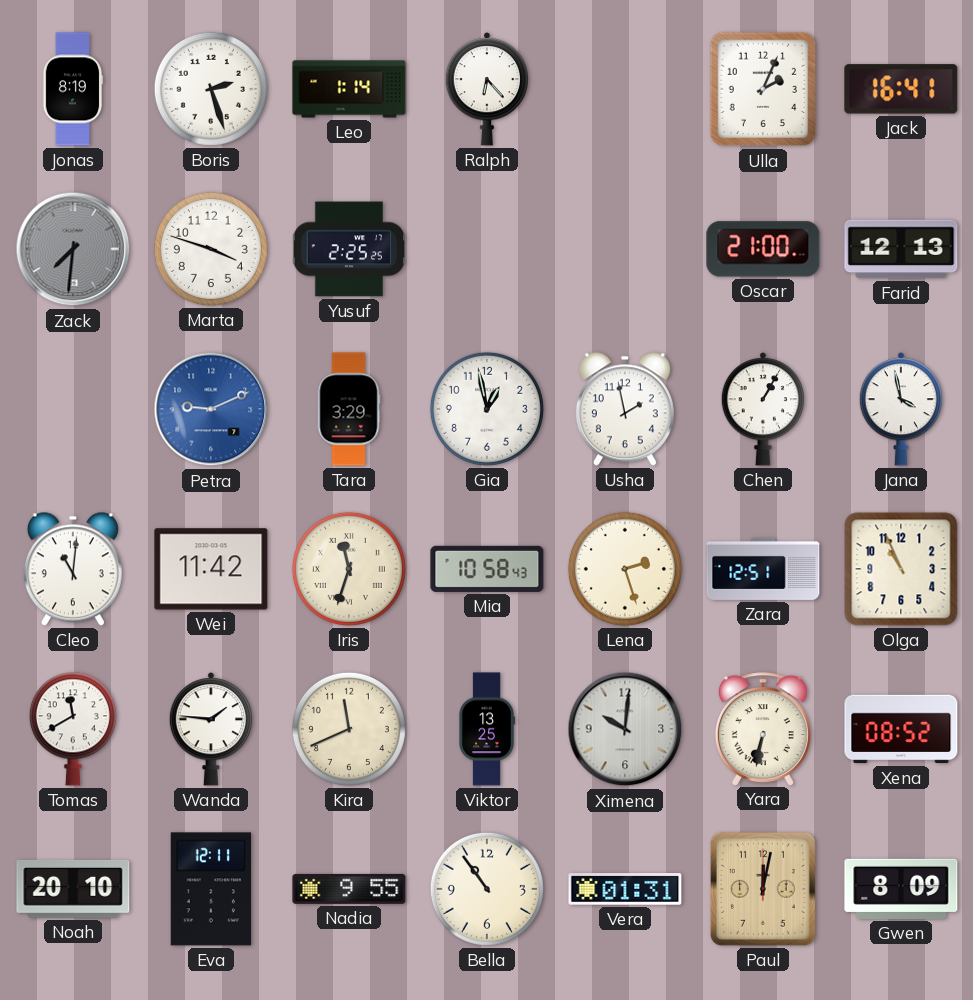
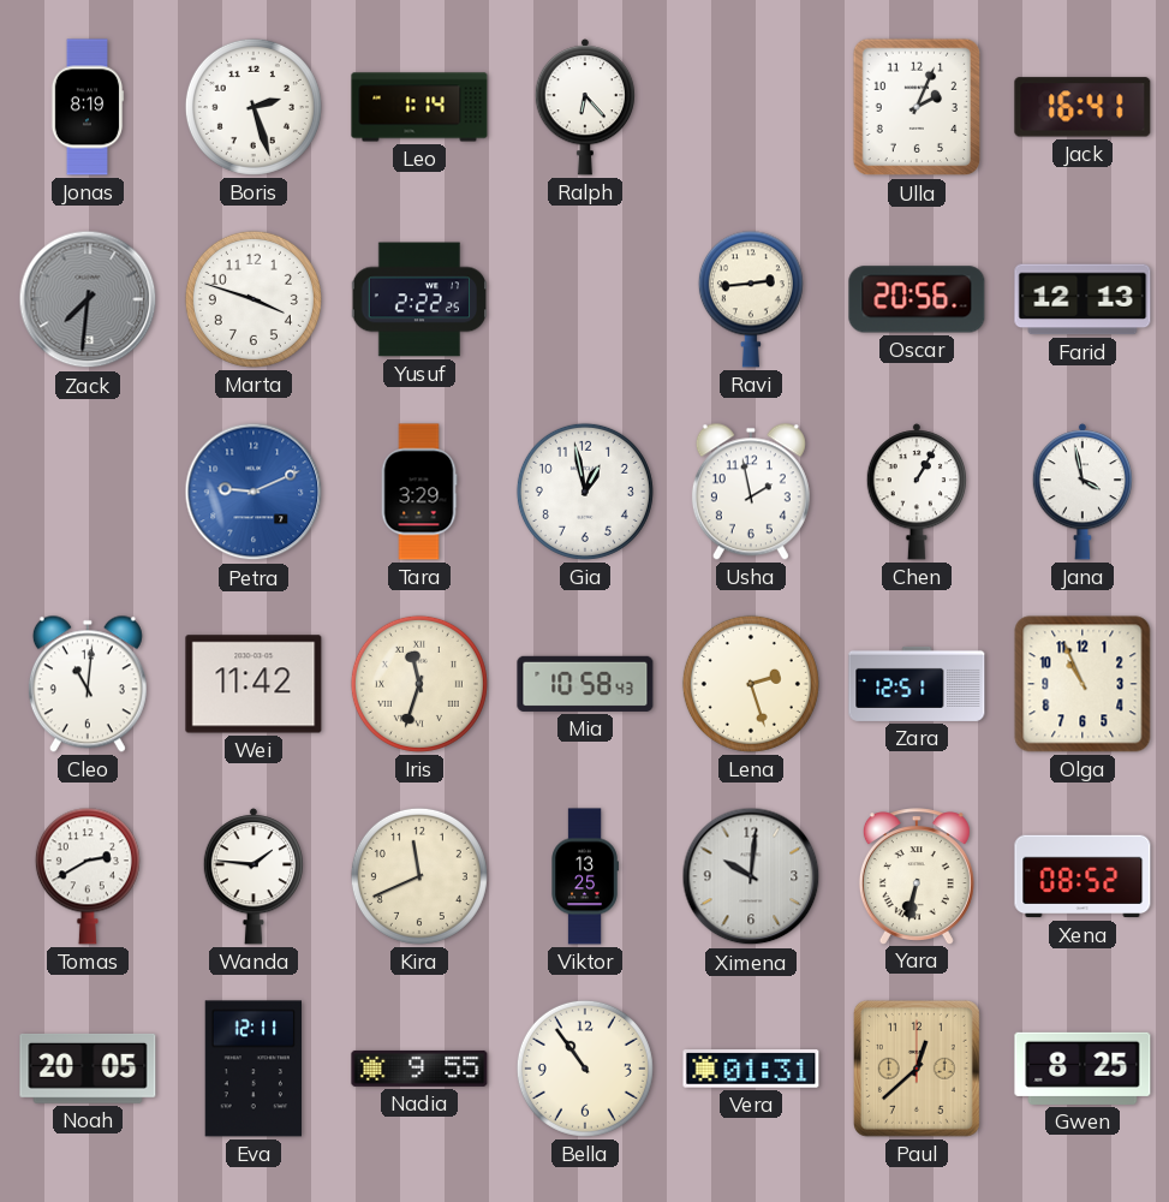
Yusuf: 2:25 -> 2:22
Ravi: none -> 2:44
Oscar: 21:00 -> 20:56
Tomas: 11:40 -> 2:40
Noah: 20:10 -> 20:05
Paul: 12:02 -> 12:38
Gwen: 8:09 -> 8:25
